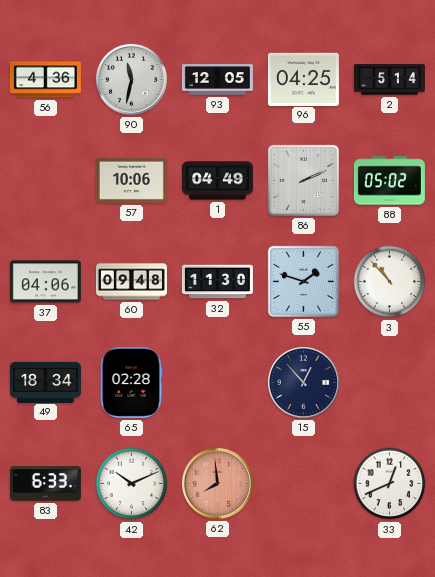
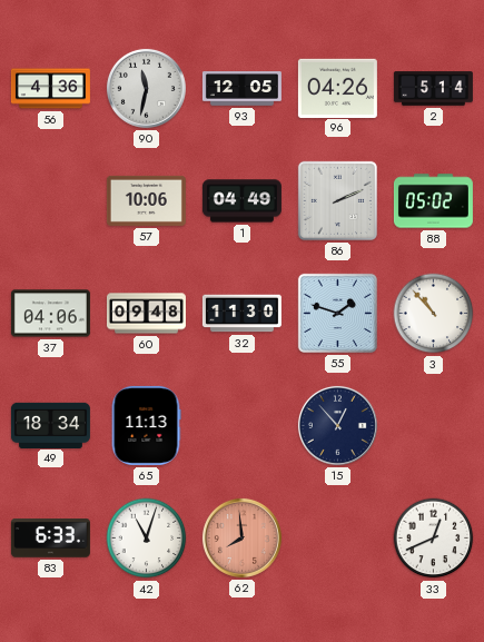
96: 04:25 -> 04:26
65: 02:28 -> 11:13
42: 10:11 -> 11:03
